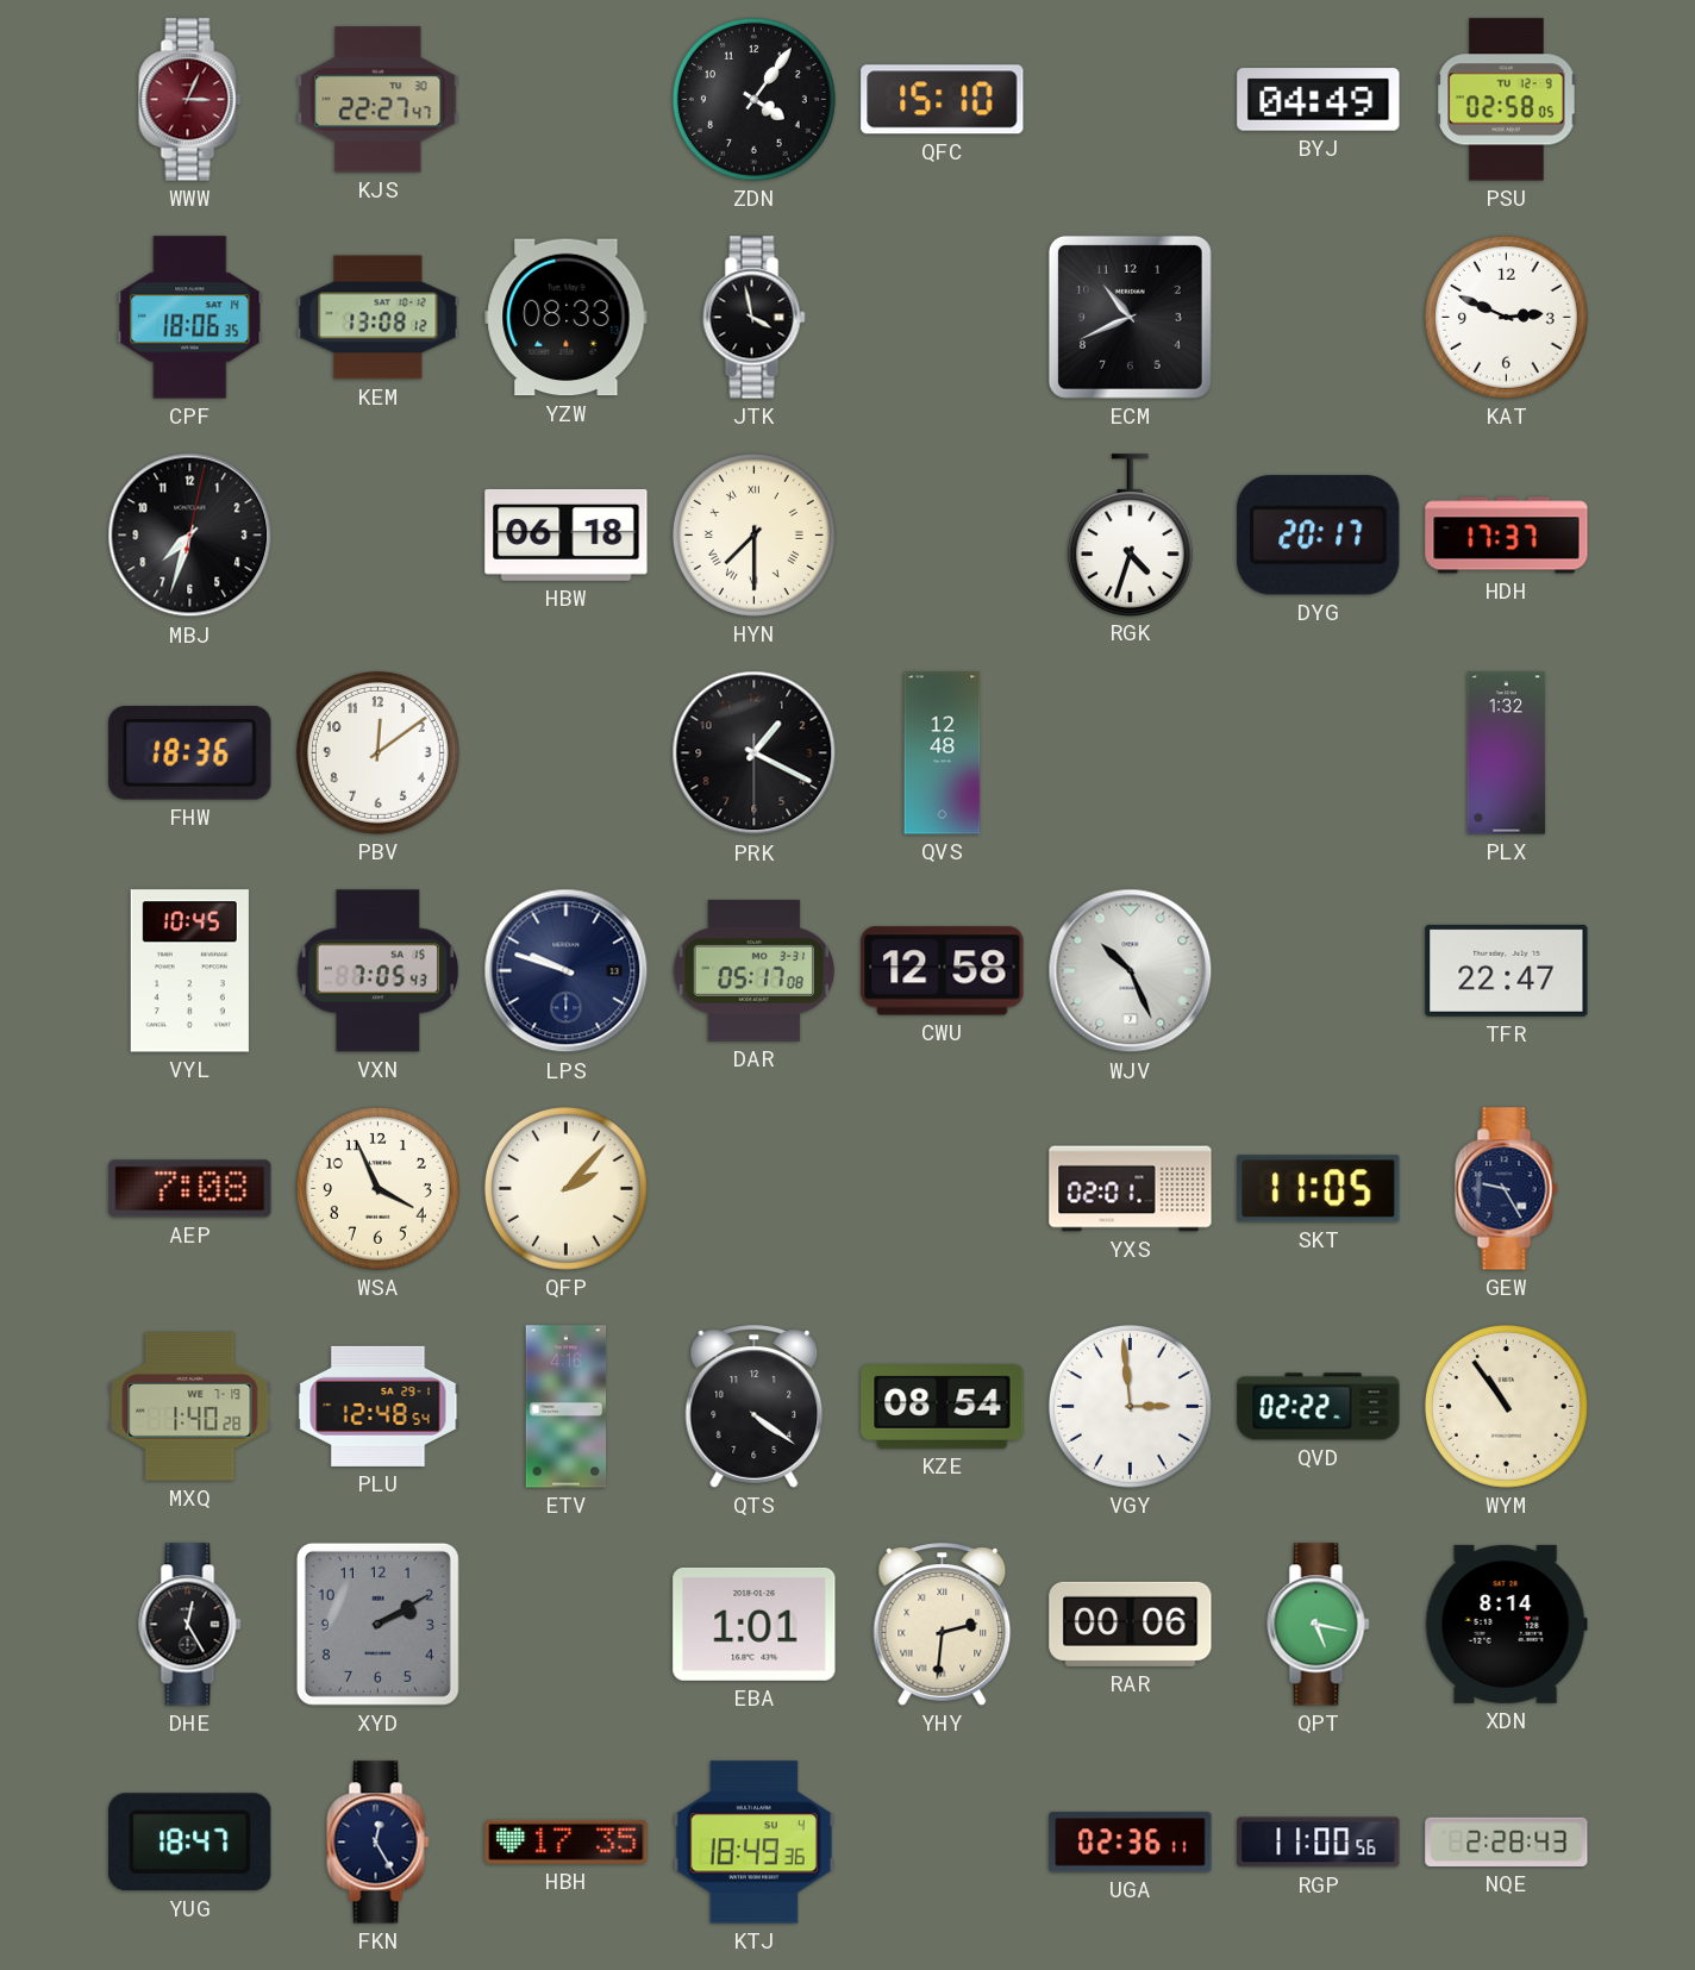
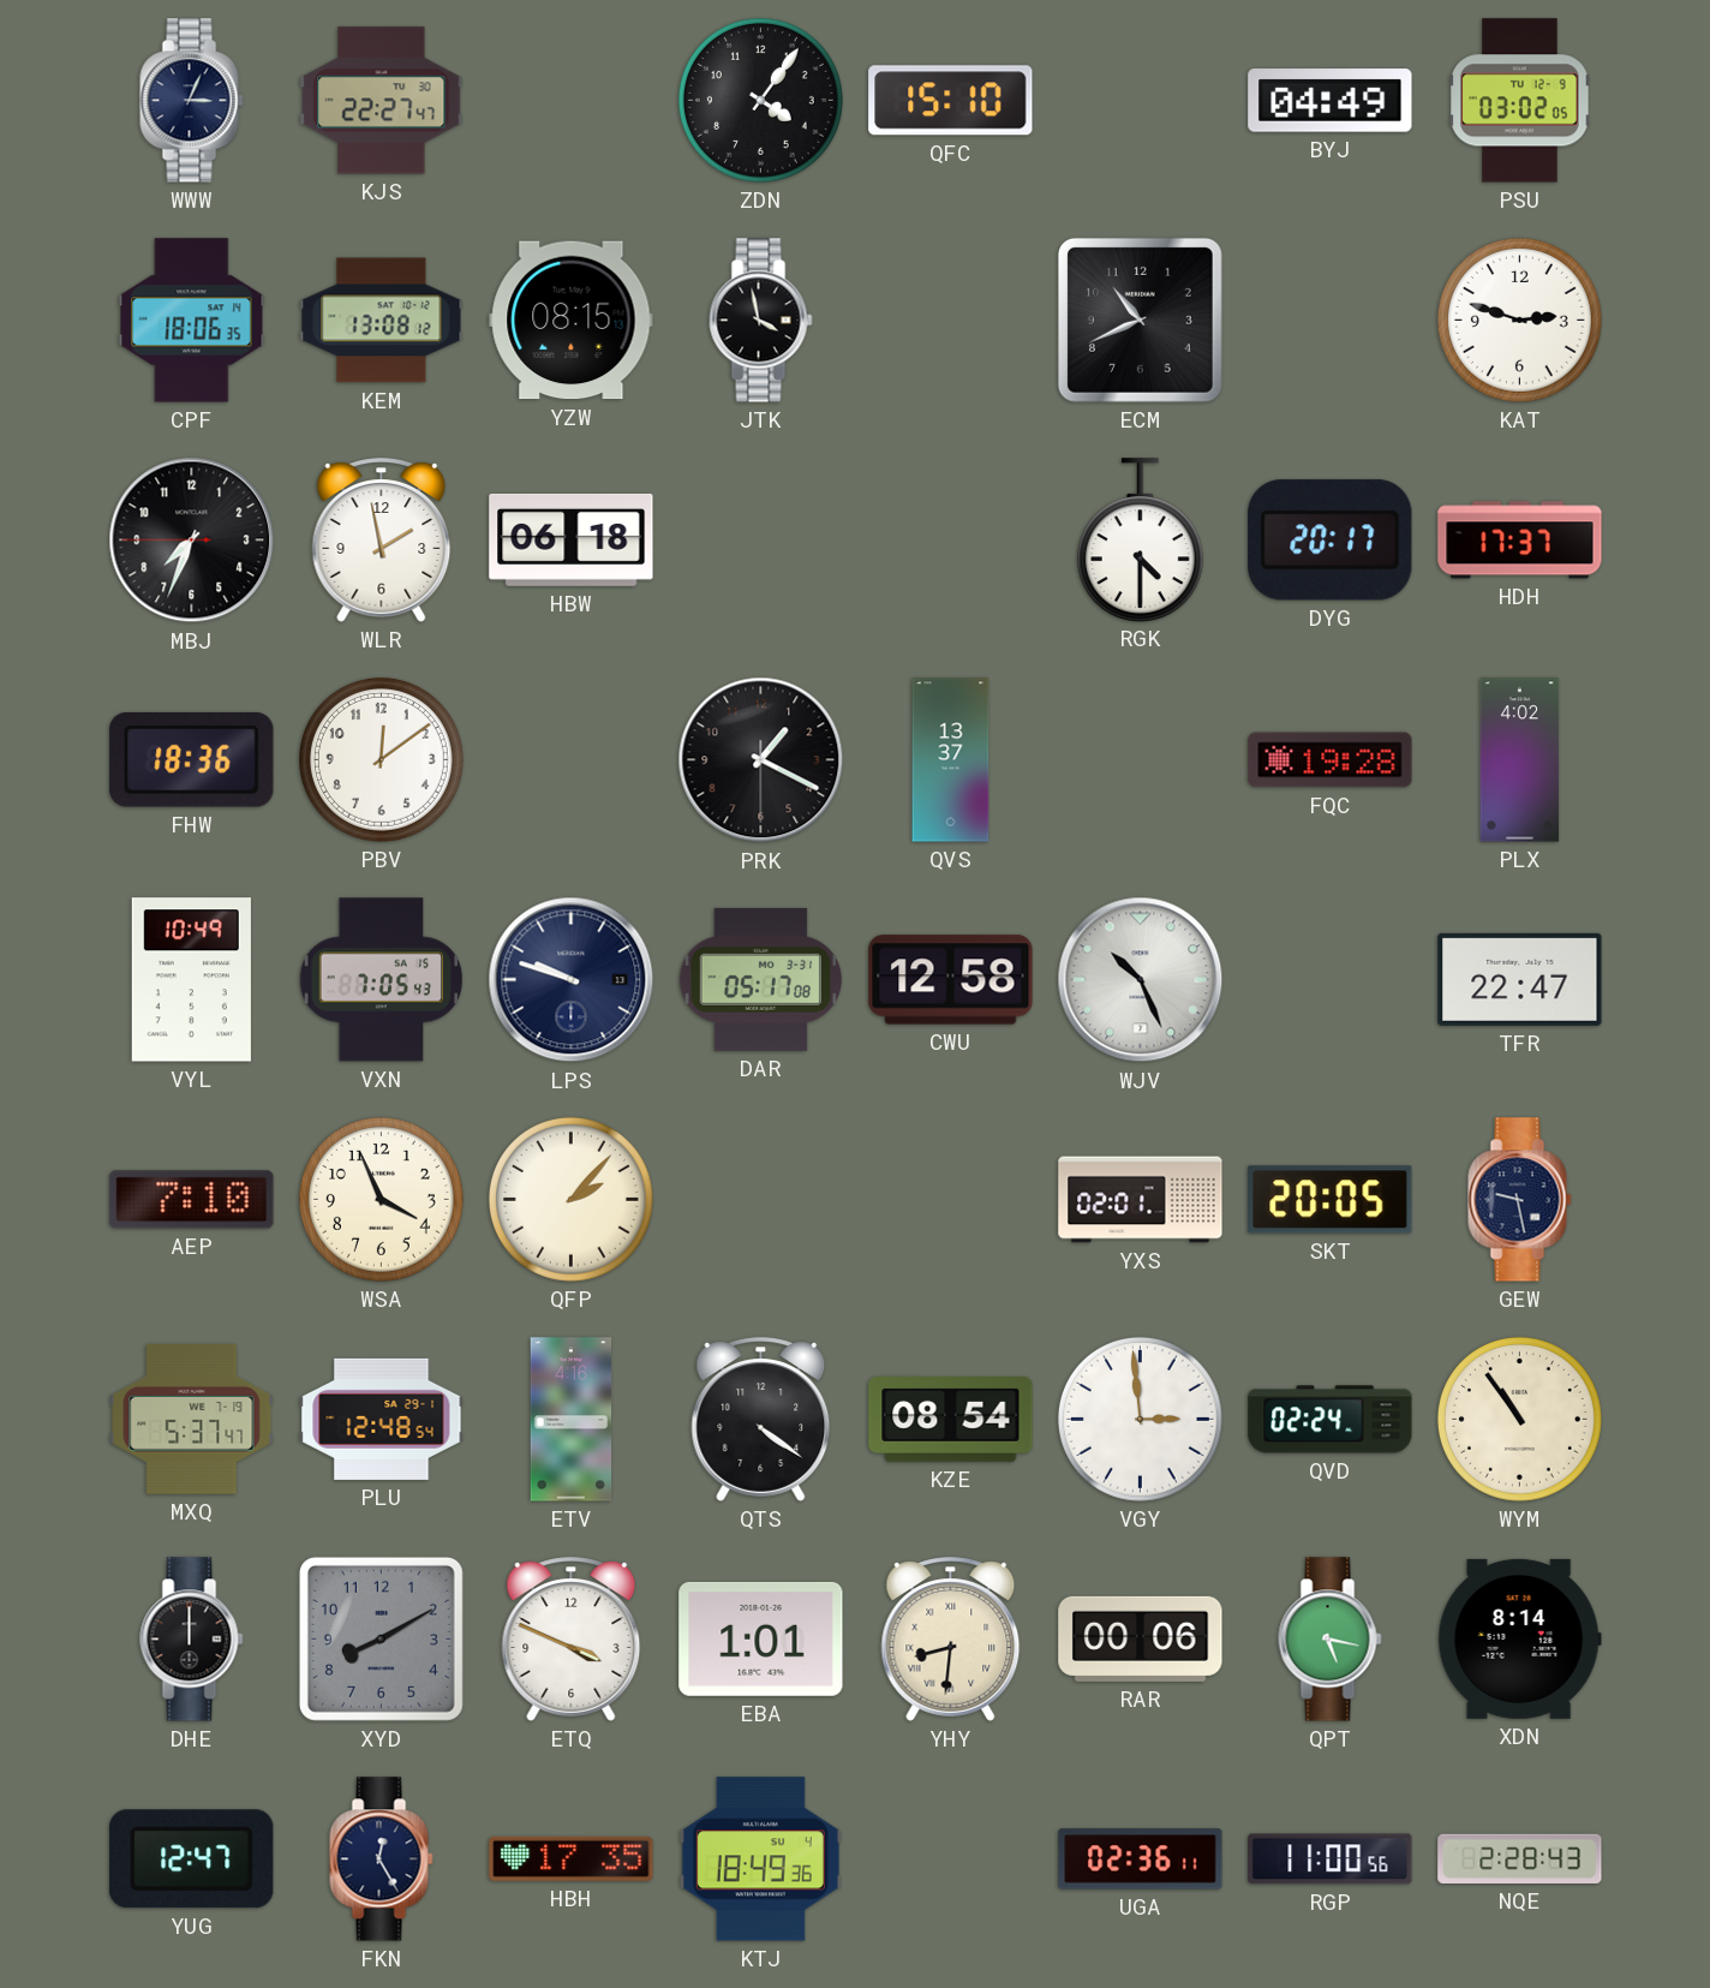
WWW dial: burgundy -> navy
PSU: 02:58 -> 03:02
YZW: 08:33 -> 08:15
KAT: 2:49 -> 2:48
MBJ: 7:33:02 -> 7:33:45
WLR: none -> 1:58
HYN: 7:30 -> none
RGK: 4:33 -> 4:30
QVS: 12:48 -> 13:37
FQC: none -> 19:28
PLX: 1:32 -> 4:02
VYL: 10:45 -> 10:49
AEP: 7:08 -> 7:10
SKT: 11:05 -> 20:05
GEW: 9:25 -> 9:28
MXQ: 1:40 -> 5:37
QVD: 02:22 -> 02:24
DHE: 12:25 -> 12:00
XYD: 2:10 -> 8:10
ETQ: none -> 3:49
YHY: 2:31 -> 8:31
YUG: 18:47 -> 12:47
